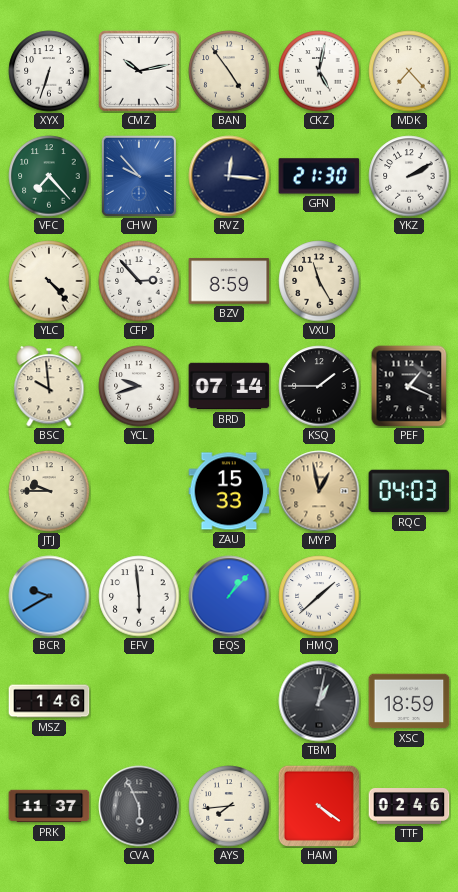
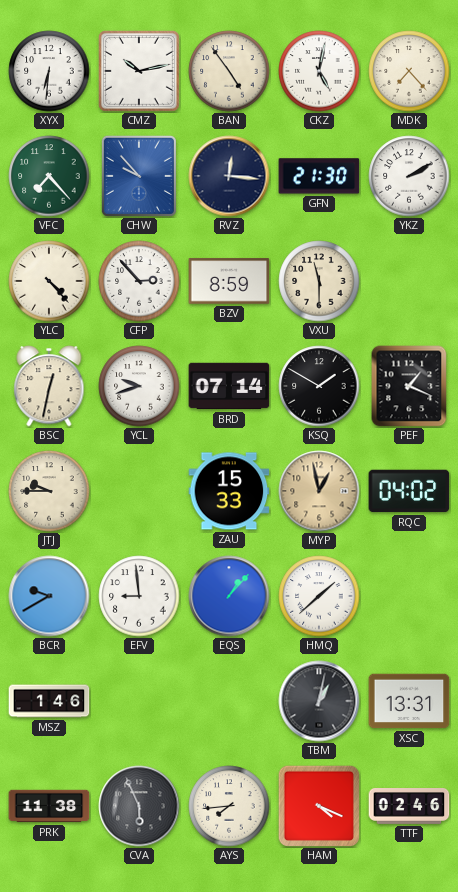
XYX: 6:33 -> 6:31
VXU: 11:25 -> 11:30
BSC: 9:59 -> 12:32
KSQ: 1:45 -> 1:50
RQC: 04:03 -> 04:02
EFV: 5:59 -> 8:59
XSC: 18:59 -> 13:31
PRK: 11:37 -> 11:38
HAM: 4:21 -> 4:19
